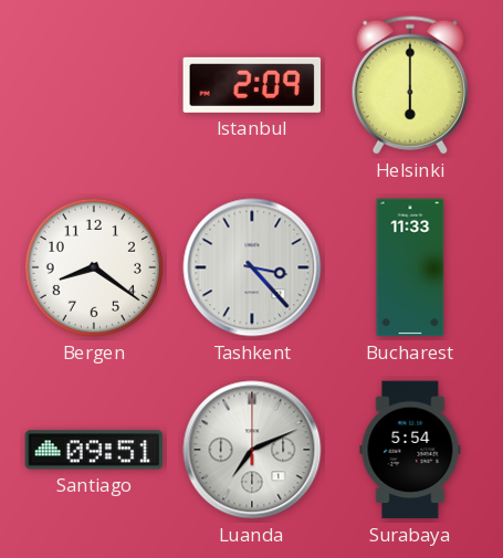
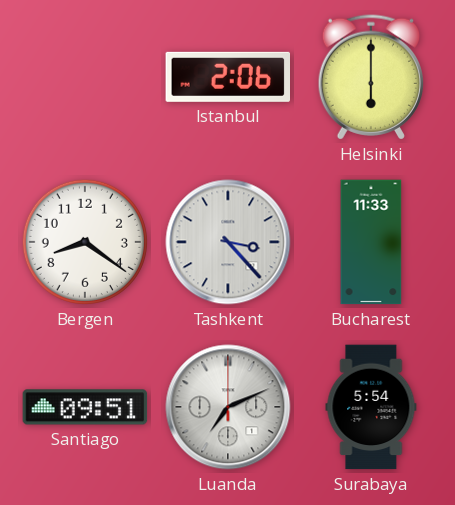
Istanbul: 2:09 -> 2:06
